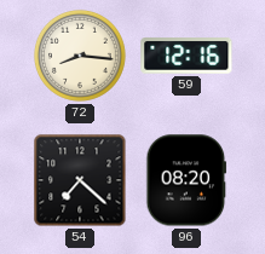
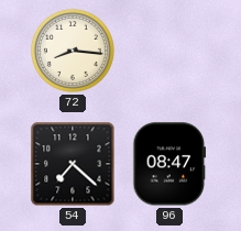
59: 12:16 -> none
96: 08:20 -> 08:47
